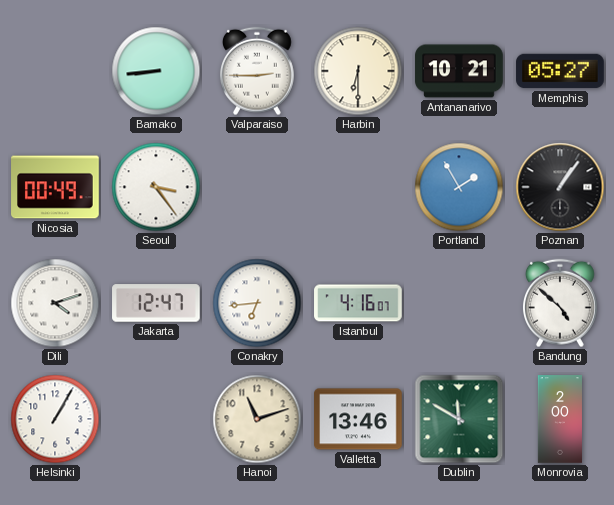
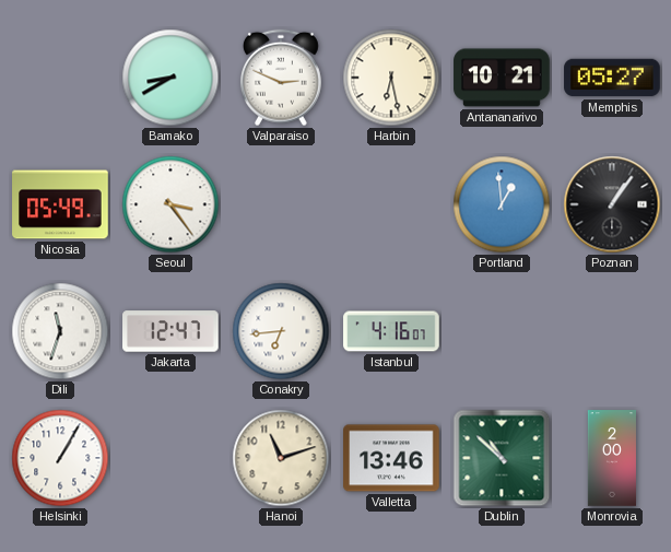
Bamako: 8:44 -> 8:40
Valparaiso: 2:45 -> 2:49
Harbin: 6:30 -> 6:28
Nicosia: 00:49 -> 05:49
Portland: 1:55 -> 12:59
Dili: 4:12 -> 11:33
Bandung: 4:52 -> none
Dublin: 11:50 -> 10:52
